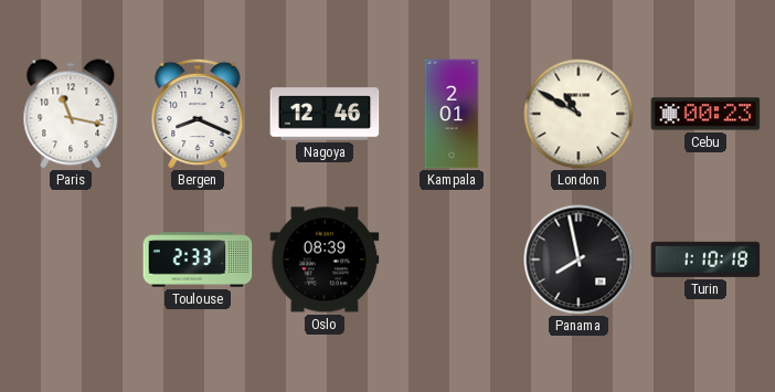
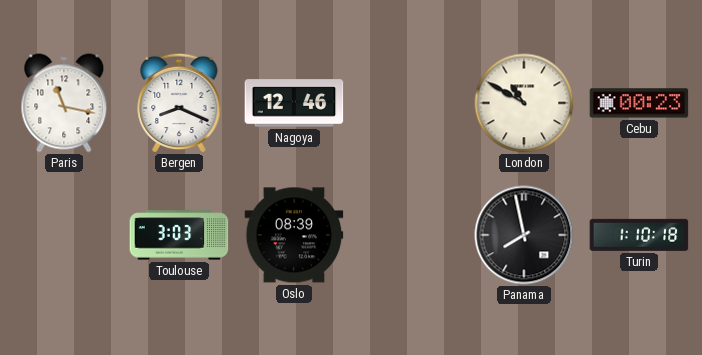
Kampala: 2:01 -> none
Toulouse: 2:33 -> 3:03
